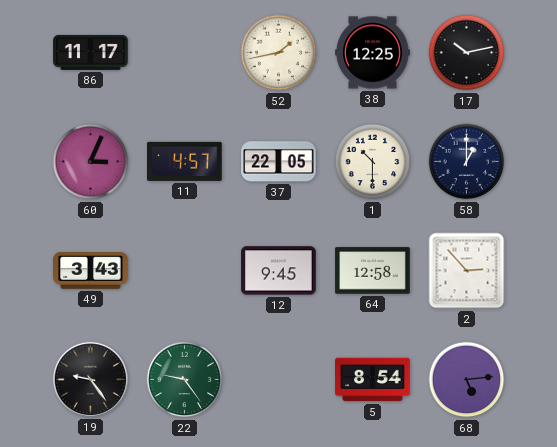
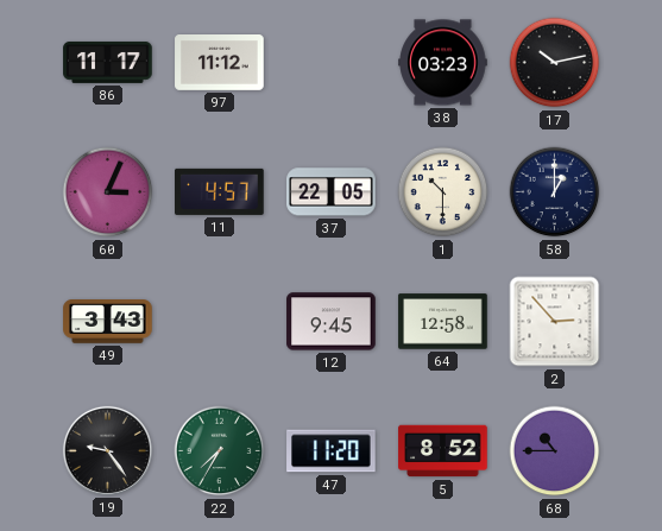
97: none -> 11:12
52: 1:43 -> none
38: 12:25 -> 03:23
22: 9:24 -> 7:35
47: none -> 11:20
5: 8:54 -> 8:52
68: 5:14 -> 10:45
